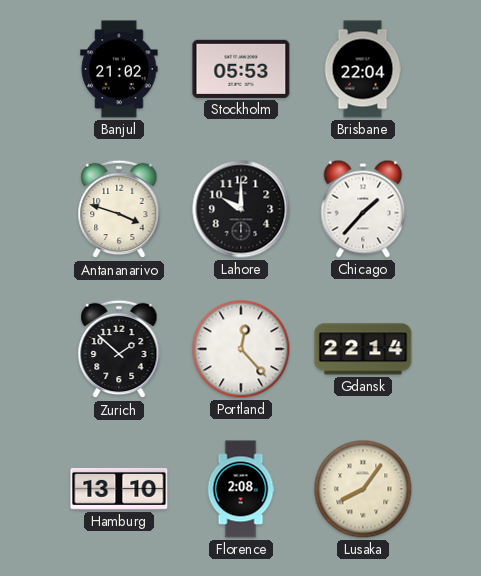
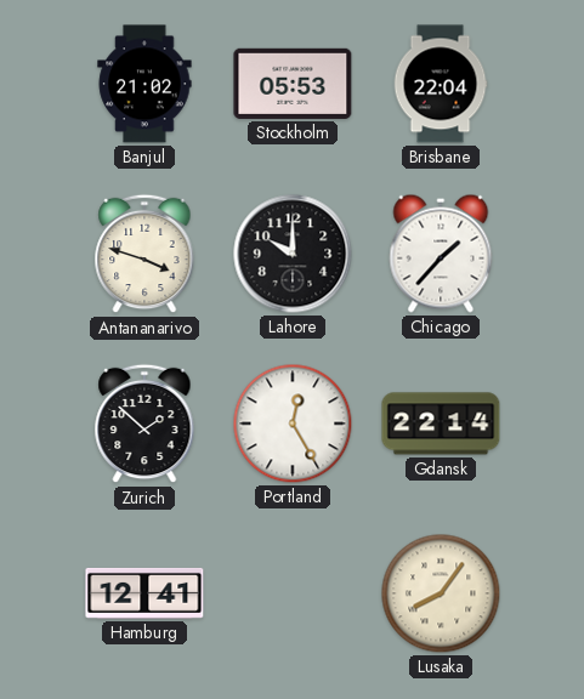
Portland: 12:23 -> 12:25
Hamburg: 13:10 -> 12:41
Florence: 2:08 -> none
